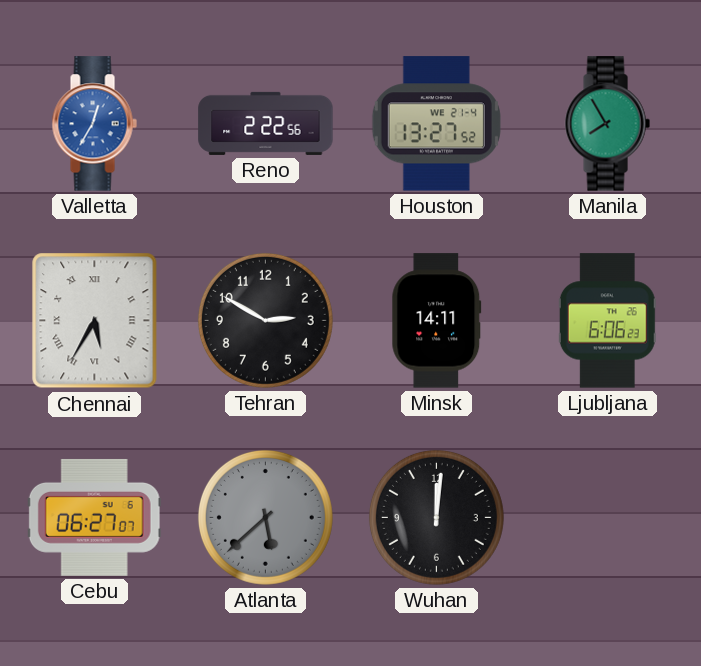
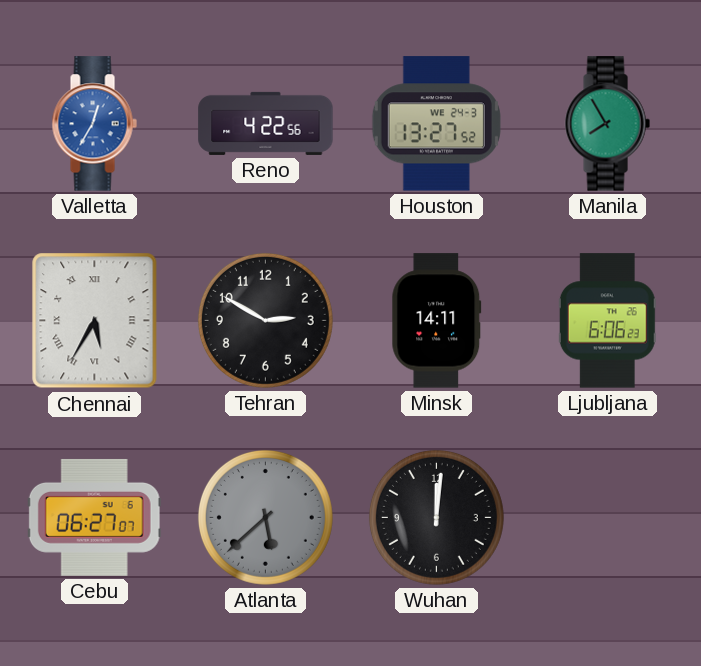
Reno: 2:22 -> 4:22
Houston date: WE 21-4 -> WE 24-3
